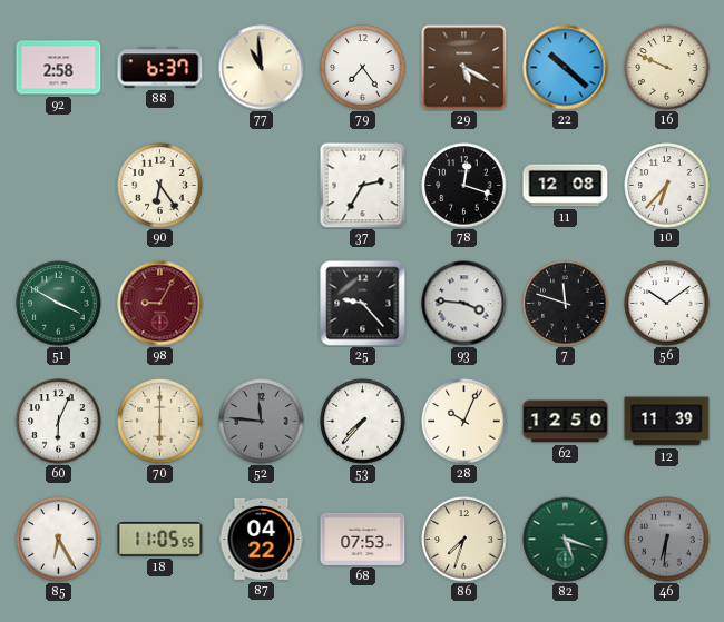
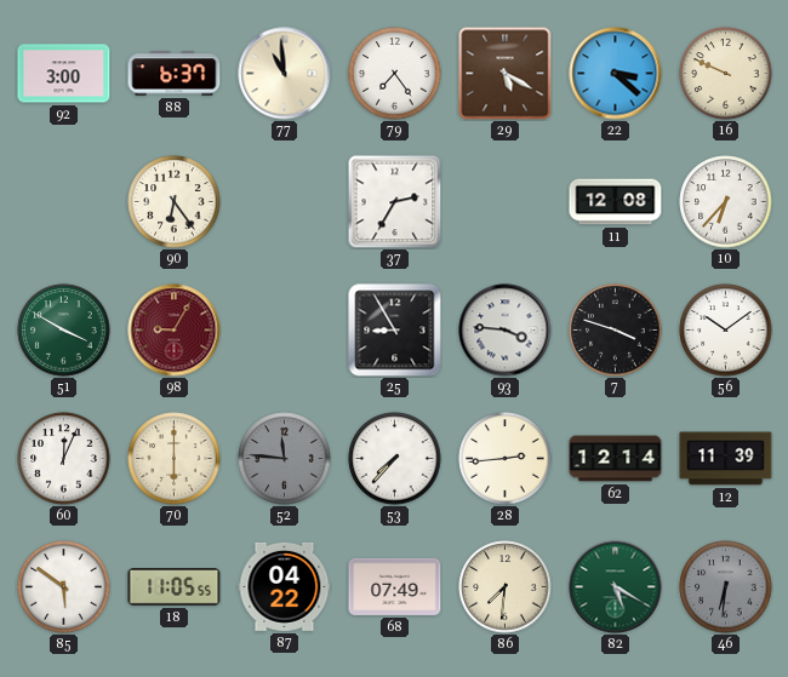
92: 2:58 -> 3:00
22: 10:22 -> 3:22
78: 12:18 -> none
25: 9:23 -> 8:55
7: 11:48 -> 3:48
60: 6:04 -> 12:04
28: 10:04 -> 2:44
62: 12:50 -> 12:14
85: 6:25 -> 5:51
68: 07:53 -> 07:49
86: 7:33 -> 7:31
82: 5:18 -> 5:20
